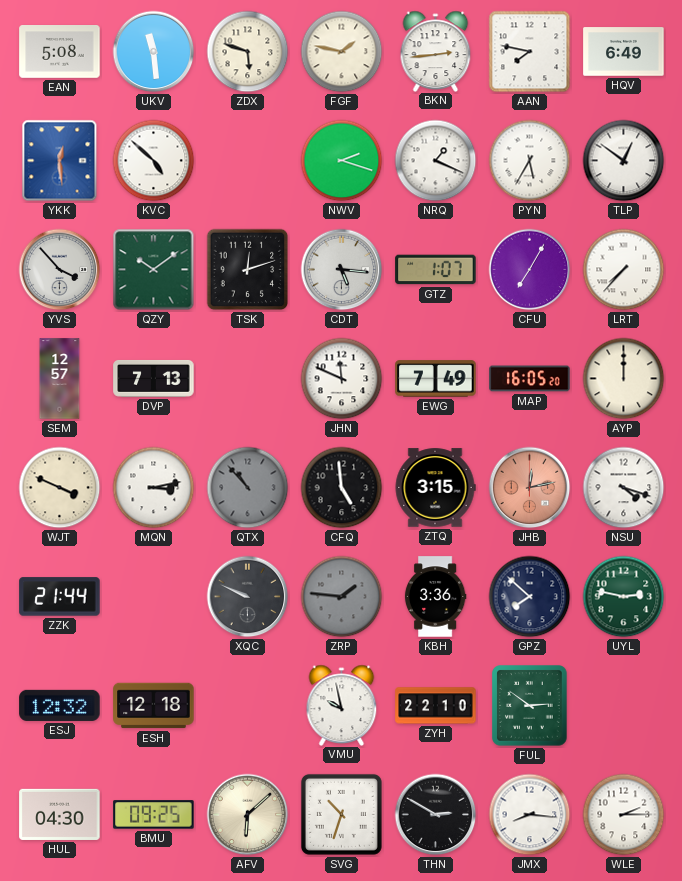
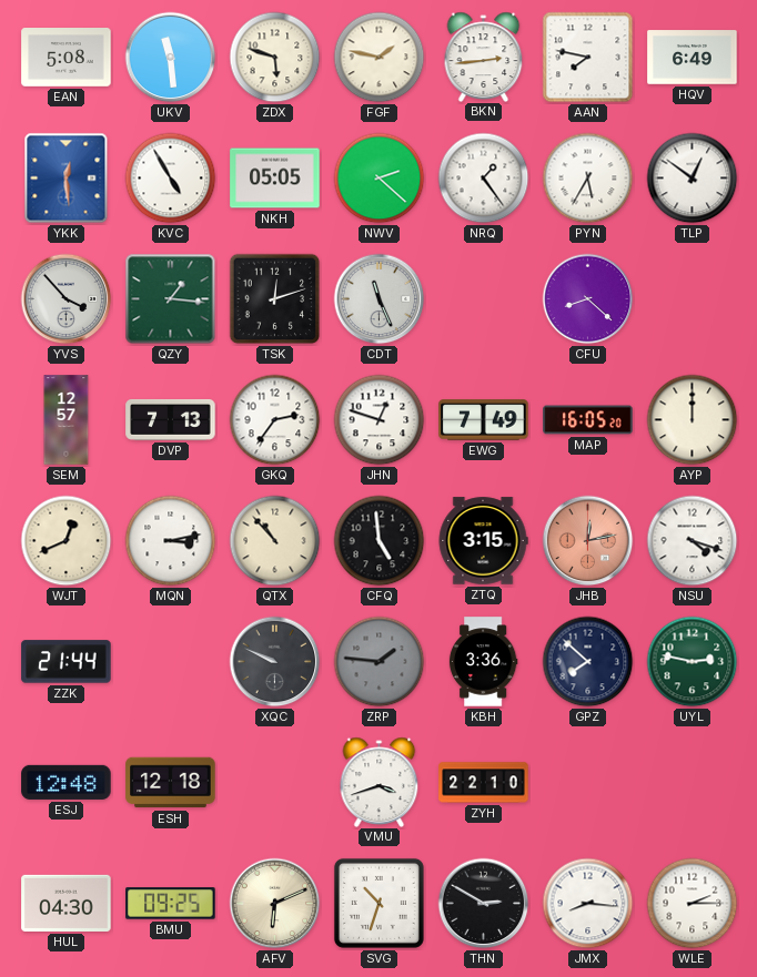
KVC: 4:52 -> 4:55
NKH: none -> 05:05
NWV: 2:18 -> 2:22
NRQ: 1:19 -> 1:24
QZY: 10:09 -> 1:16
CDT: 5:16 -> 11:26
GTZ: 1:07 -> none
CFU: 7:05 -> 8:22
LRT: 7:37 -> none
GKQ: none -> 2:36
JHN: 11:49 -> 12:48
WJT: 3:49 -> 12:41
QTX dial: grey -> cream
ESJ: 12:32 -> 12:48
VMU: 9:58 -> 3:42
FUL: 2:51 -> none
AFV: 6:08 -> 6:11
